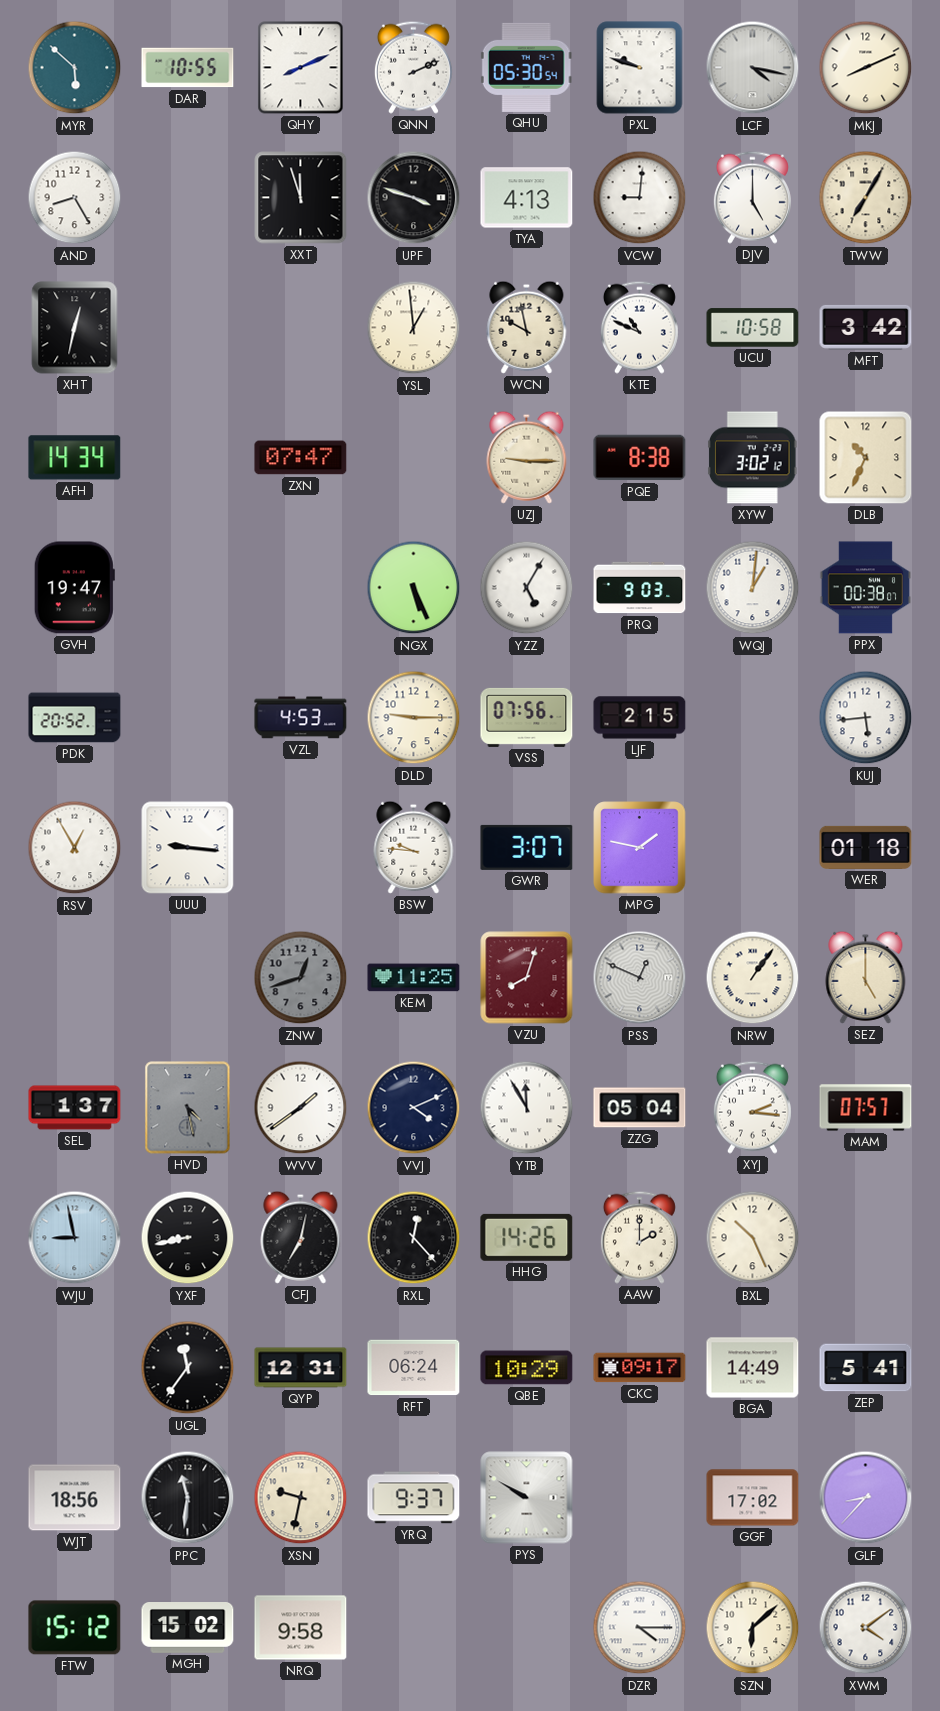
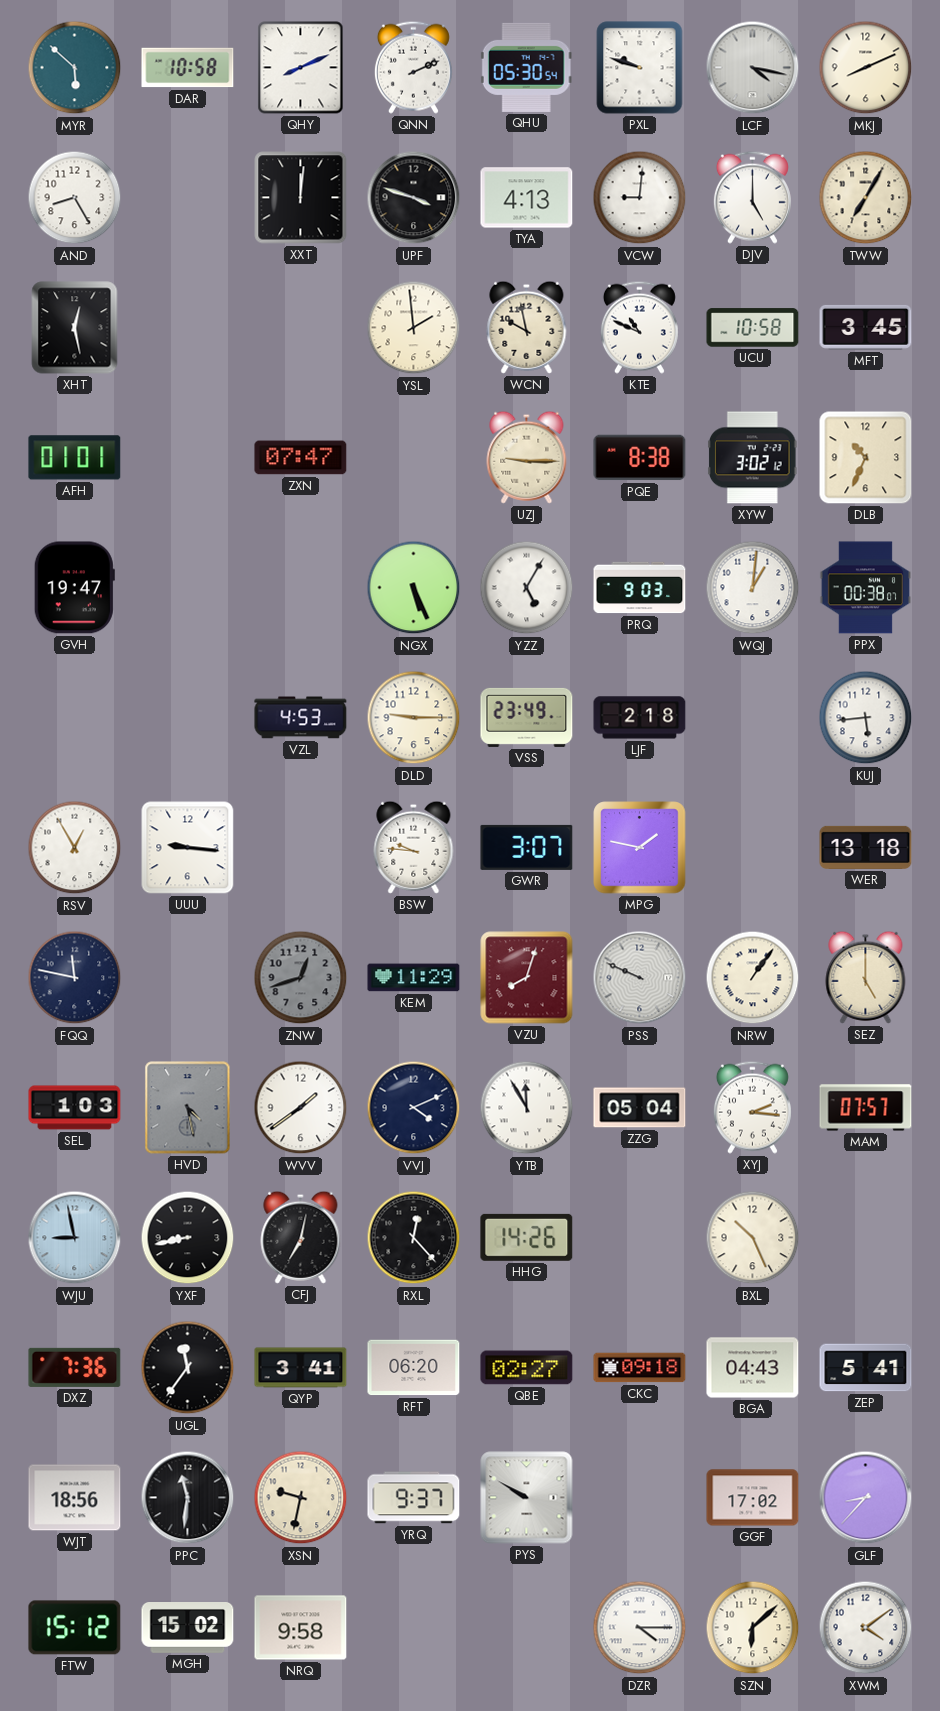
DAR: 10:55 -> 10:58
XXT: 11:57 -> 12:01
XHT: 12:32 -> 12:28
YSL: 12:59 -> 1:59
MFT: 3:42 -> 3:45
AFH: 14:34 -> 01:01
PDK: 20:52 -> none
VSS: 07:56 -> 23:49
LJF: 2:15 -> 2:18
WER: 01:18 -> 13:18
FQQ: none -> 11:47
KEM: 11:25 -> 11:29
PSS: 12:49 -> 9:49
SEL: 1:37 -> 1:03
AAW: 2:00 -> none
DXZ: none -> 7:36
QYP: 12:31 -> 3:41
RFT: 06:24 -> 06:20
QBE: 10:29 -> 02:27
CKC: 09:17 -> 09:18
BGA: 14:49 -> 04:43
